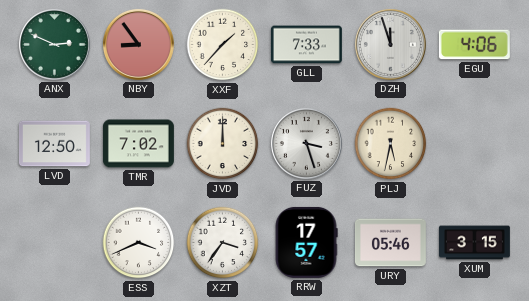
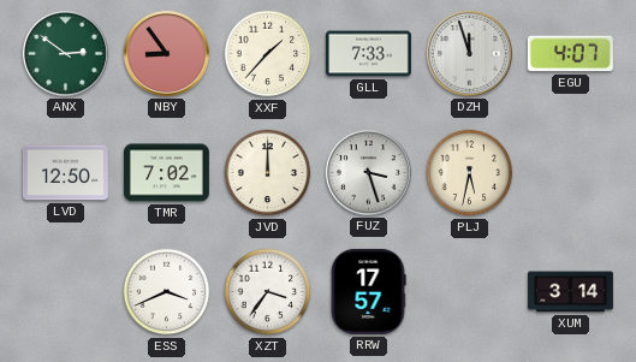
ANX: 2:49 -> 2:51
EGU: 4:06 -> 4:07
URY: 05:46 -> none
XUM: 3:15 -> 3:14
